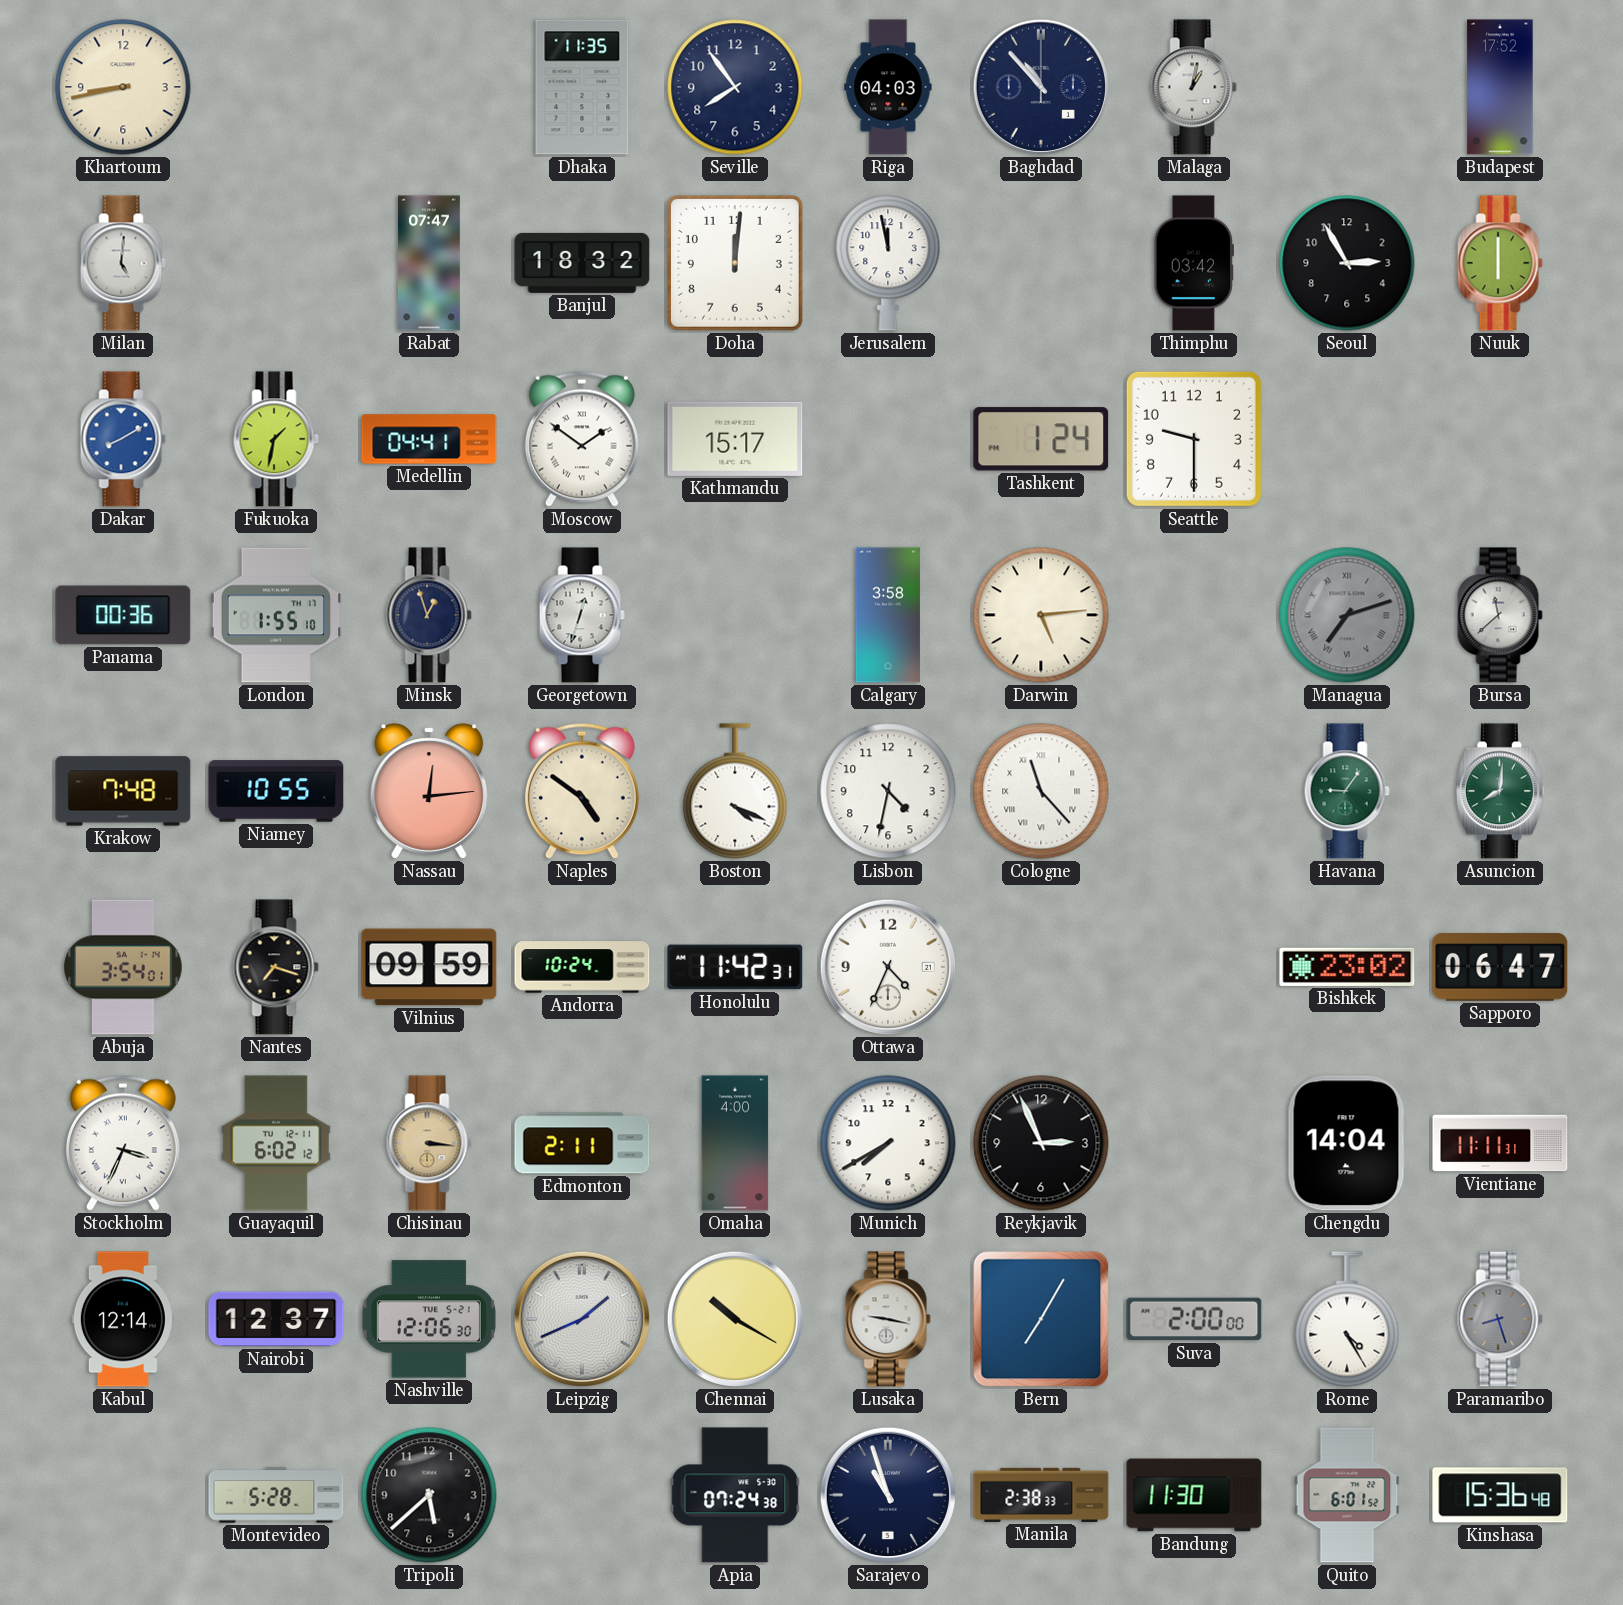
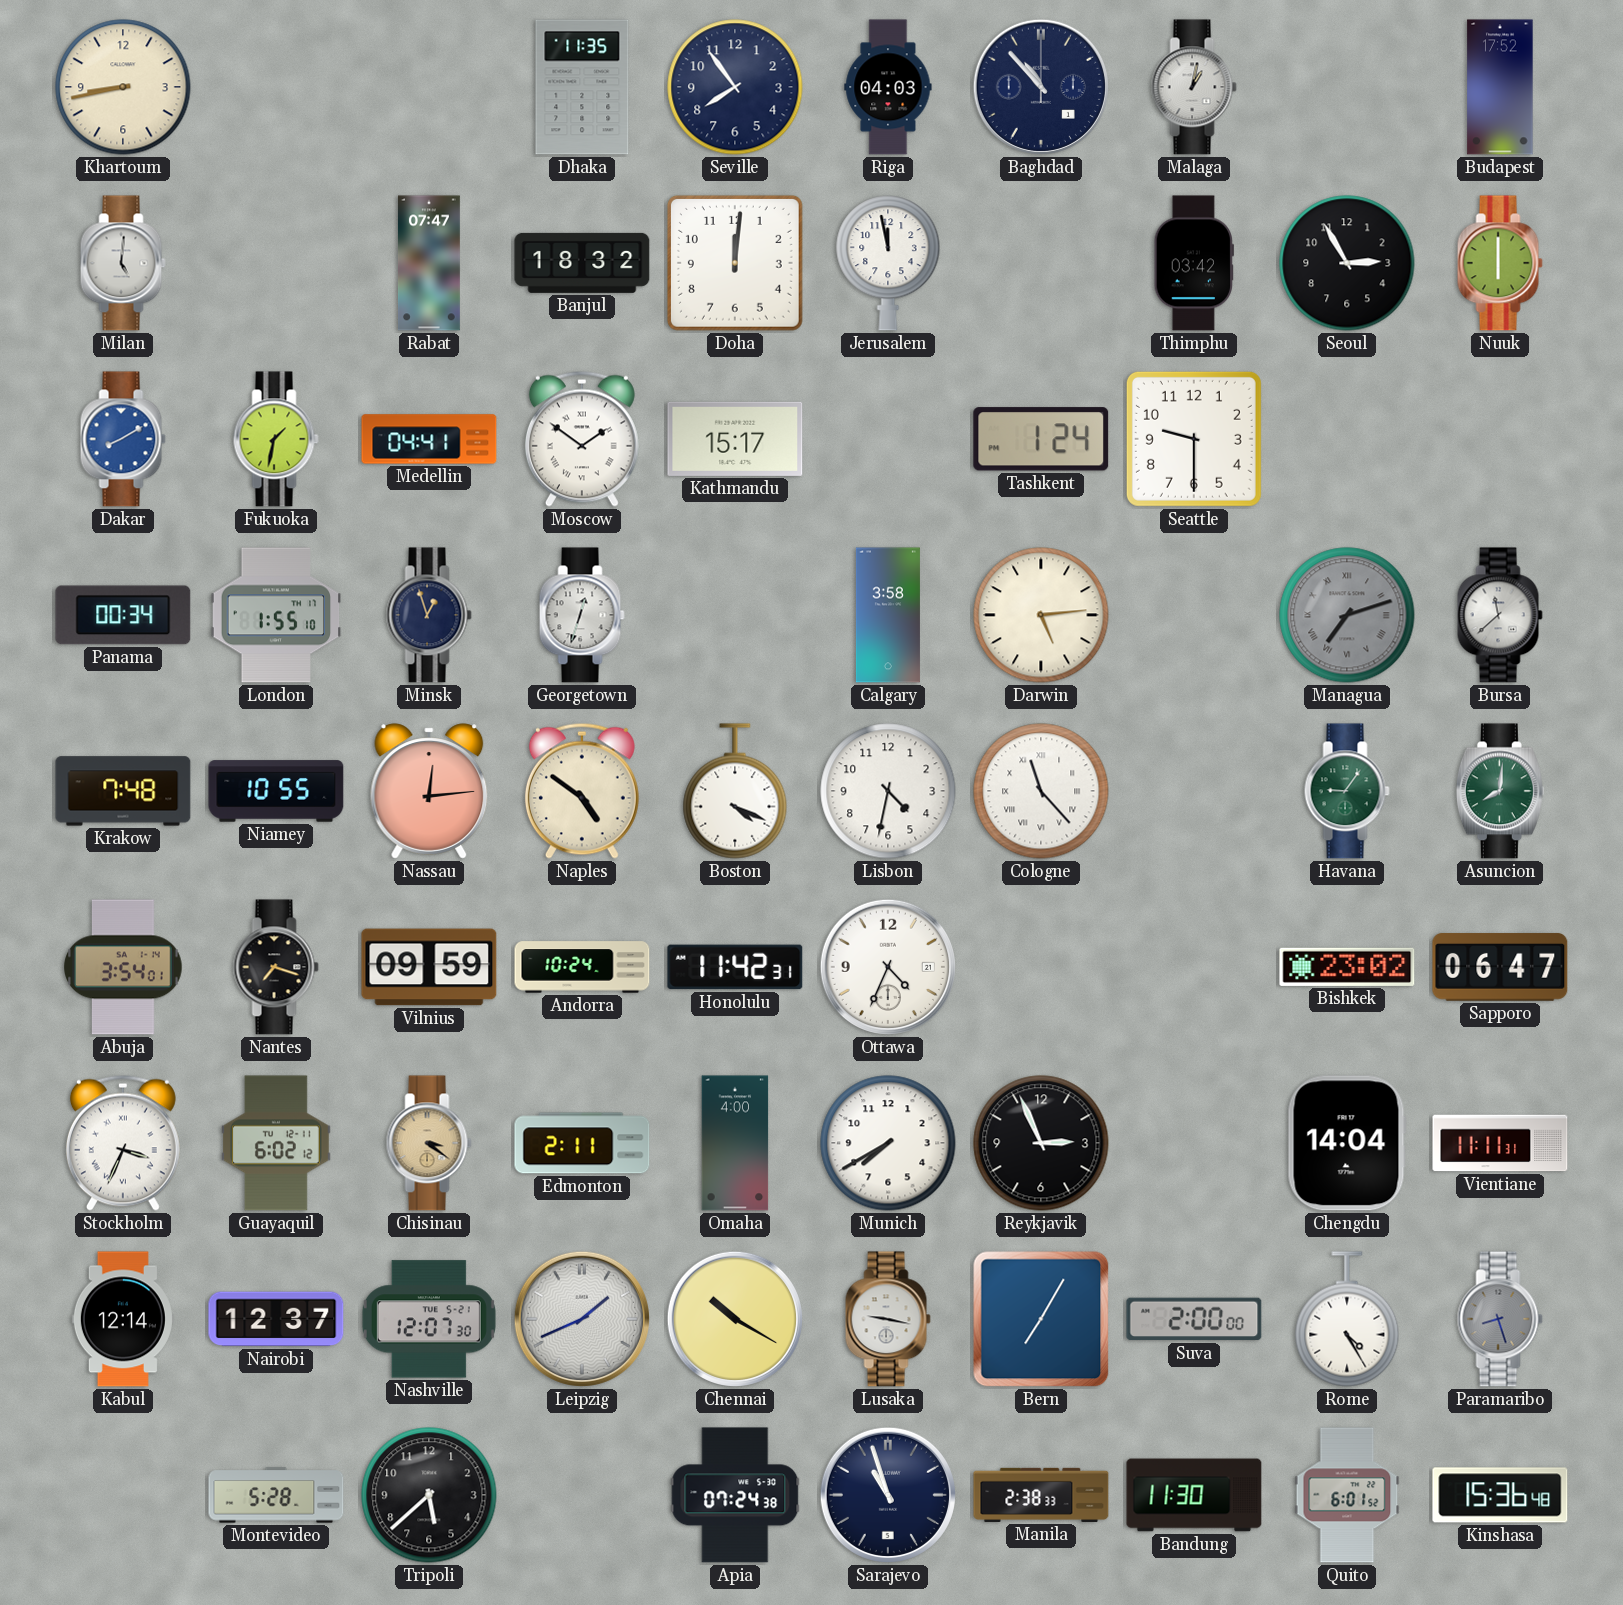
Panama: 00:36 -> 00:34
Chisinau: 3:16 -> 3:21
Nashville: 12:06 -> 12:07
